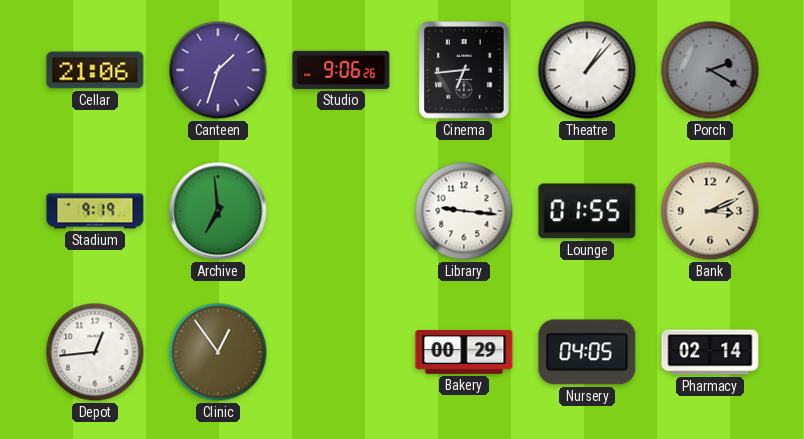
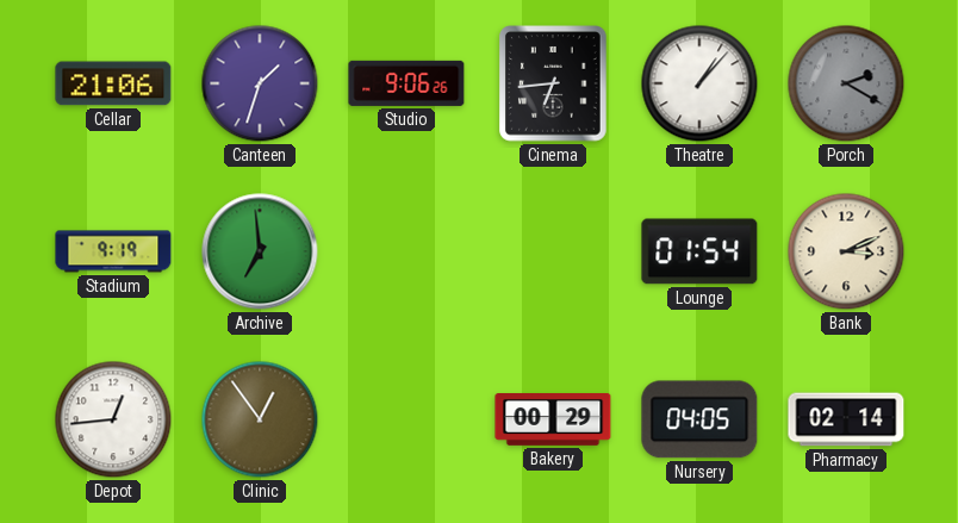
Library: 9:16 -> none
Lounge: 01:55 -> 01:54
